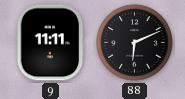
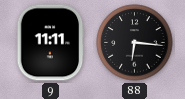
88: 6:11 -> 6:16
